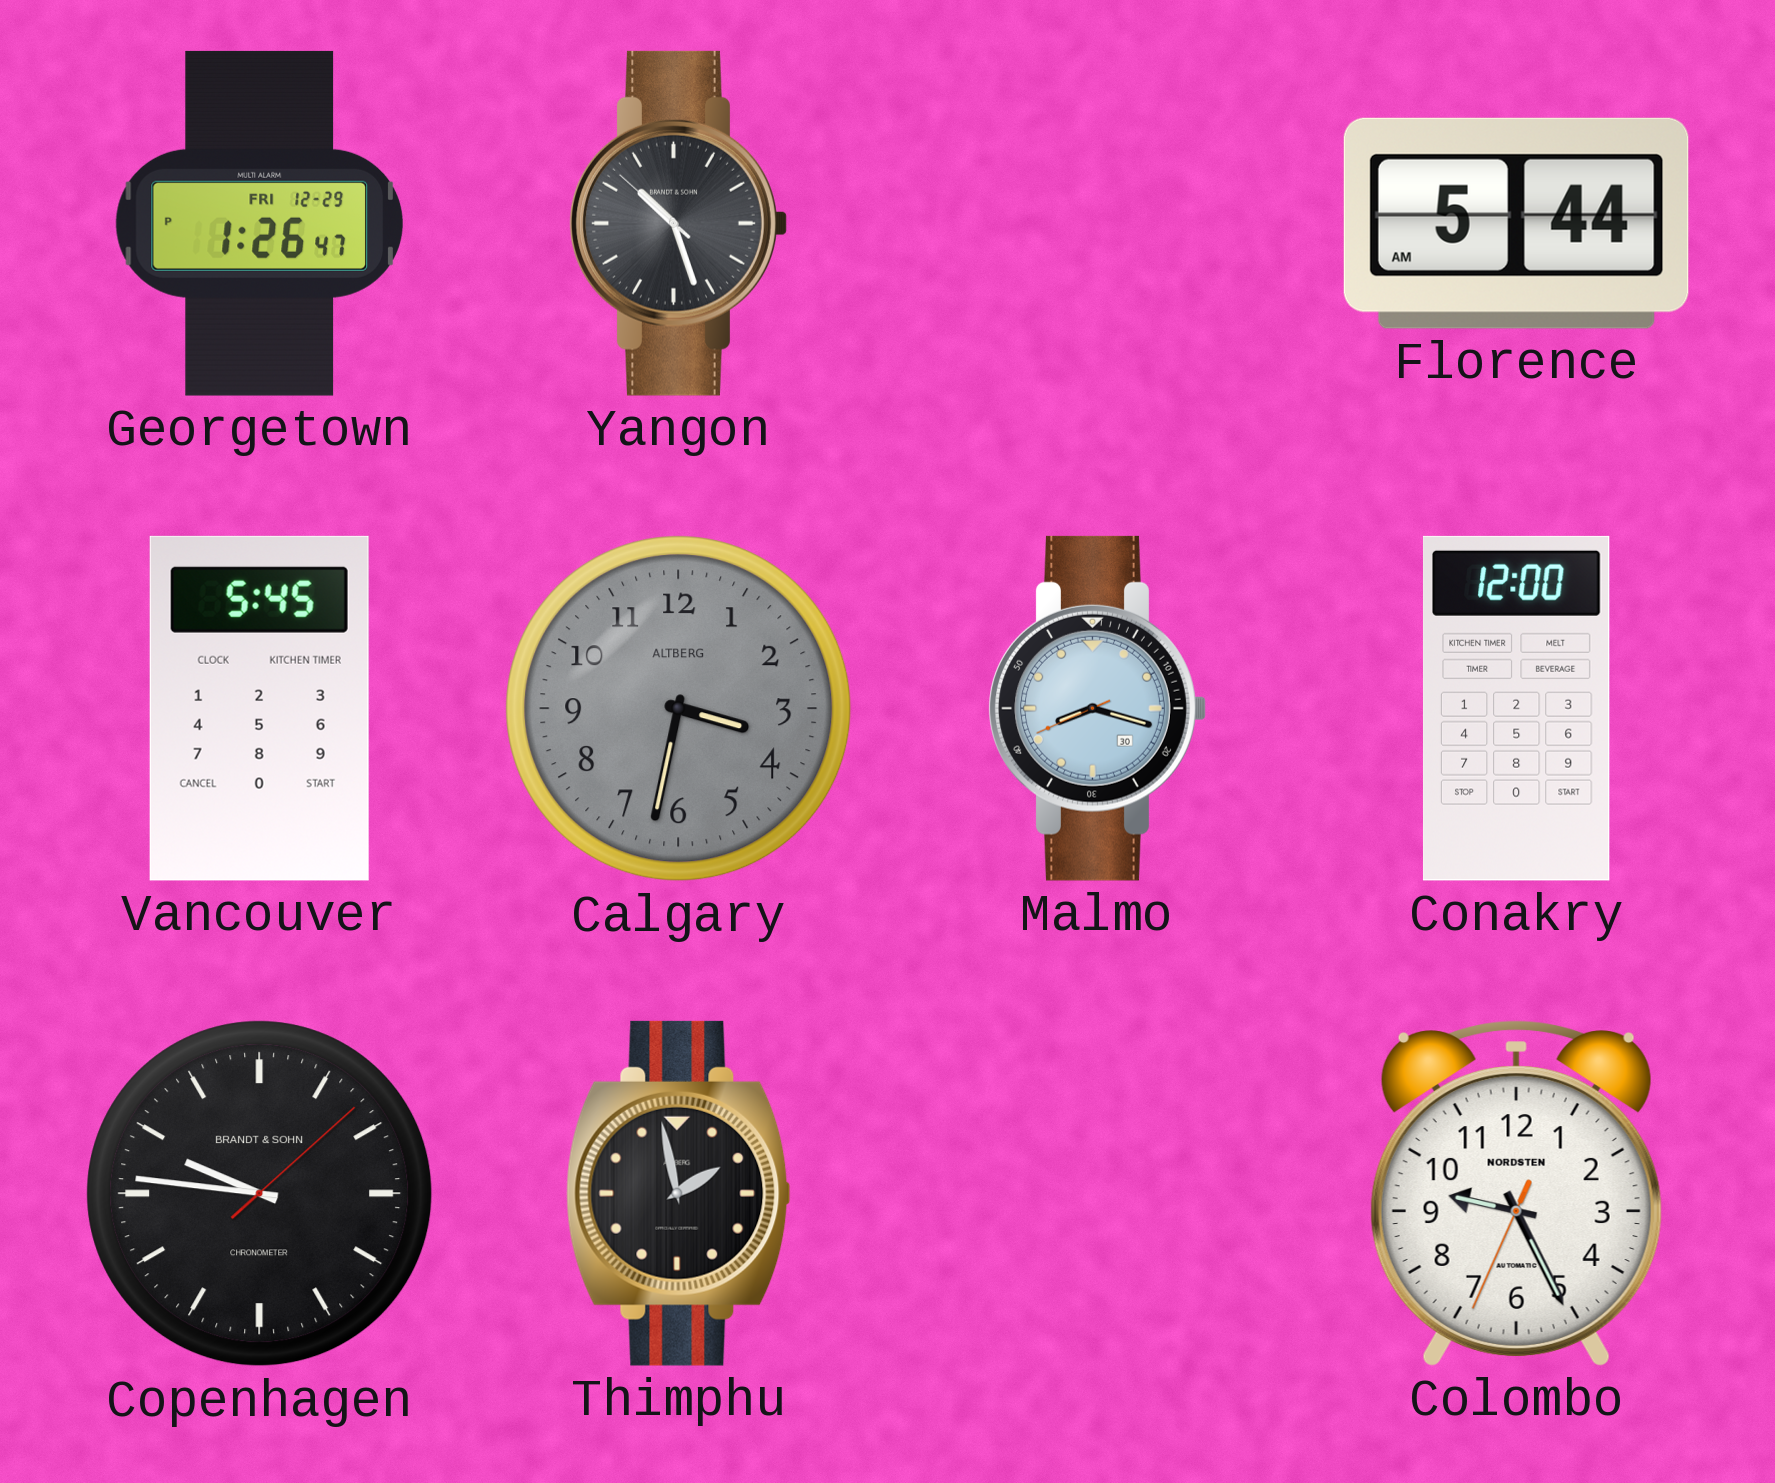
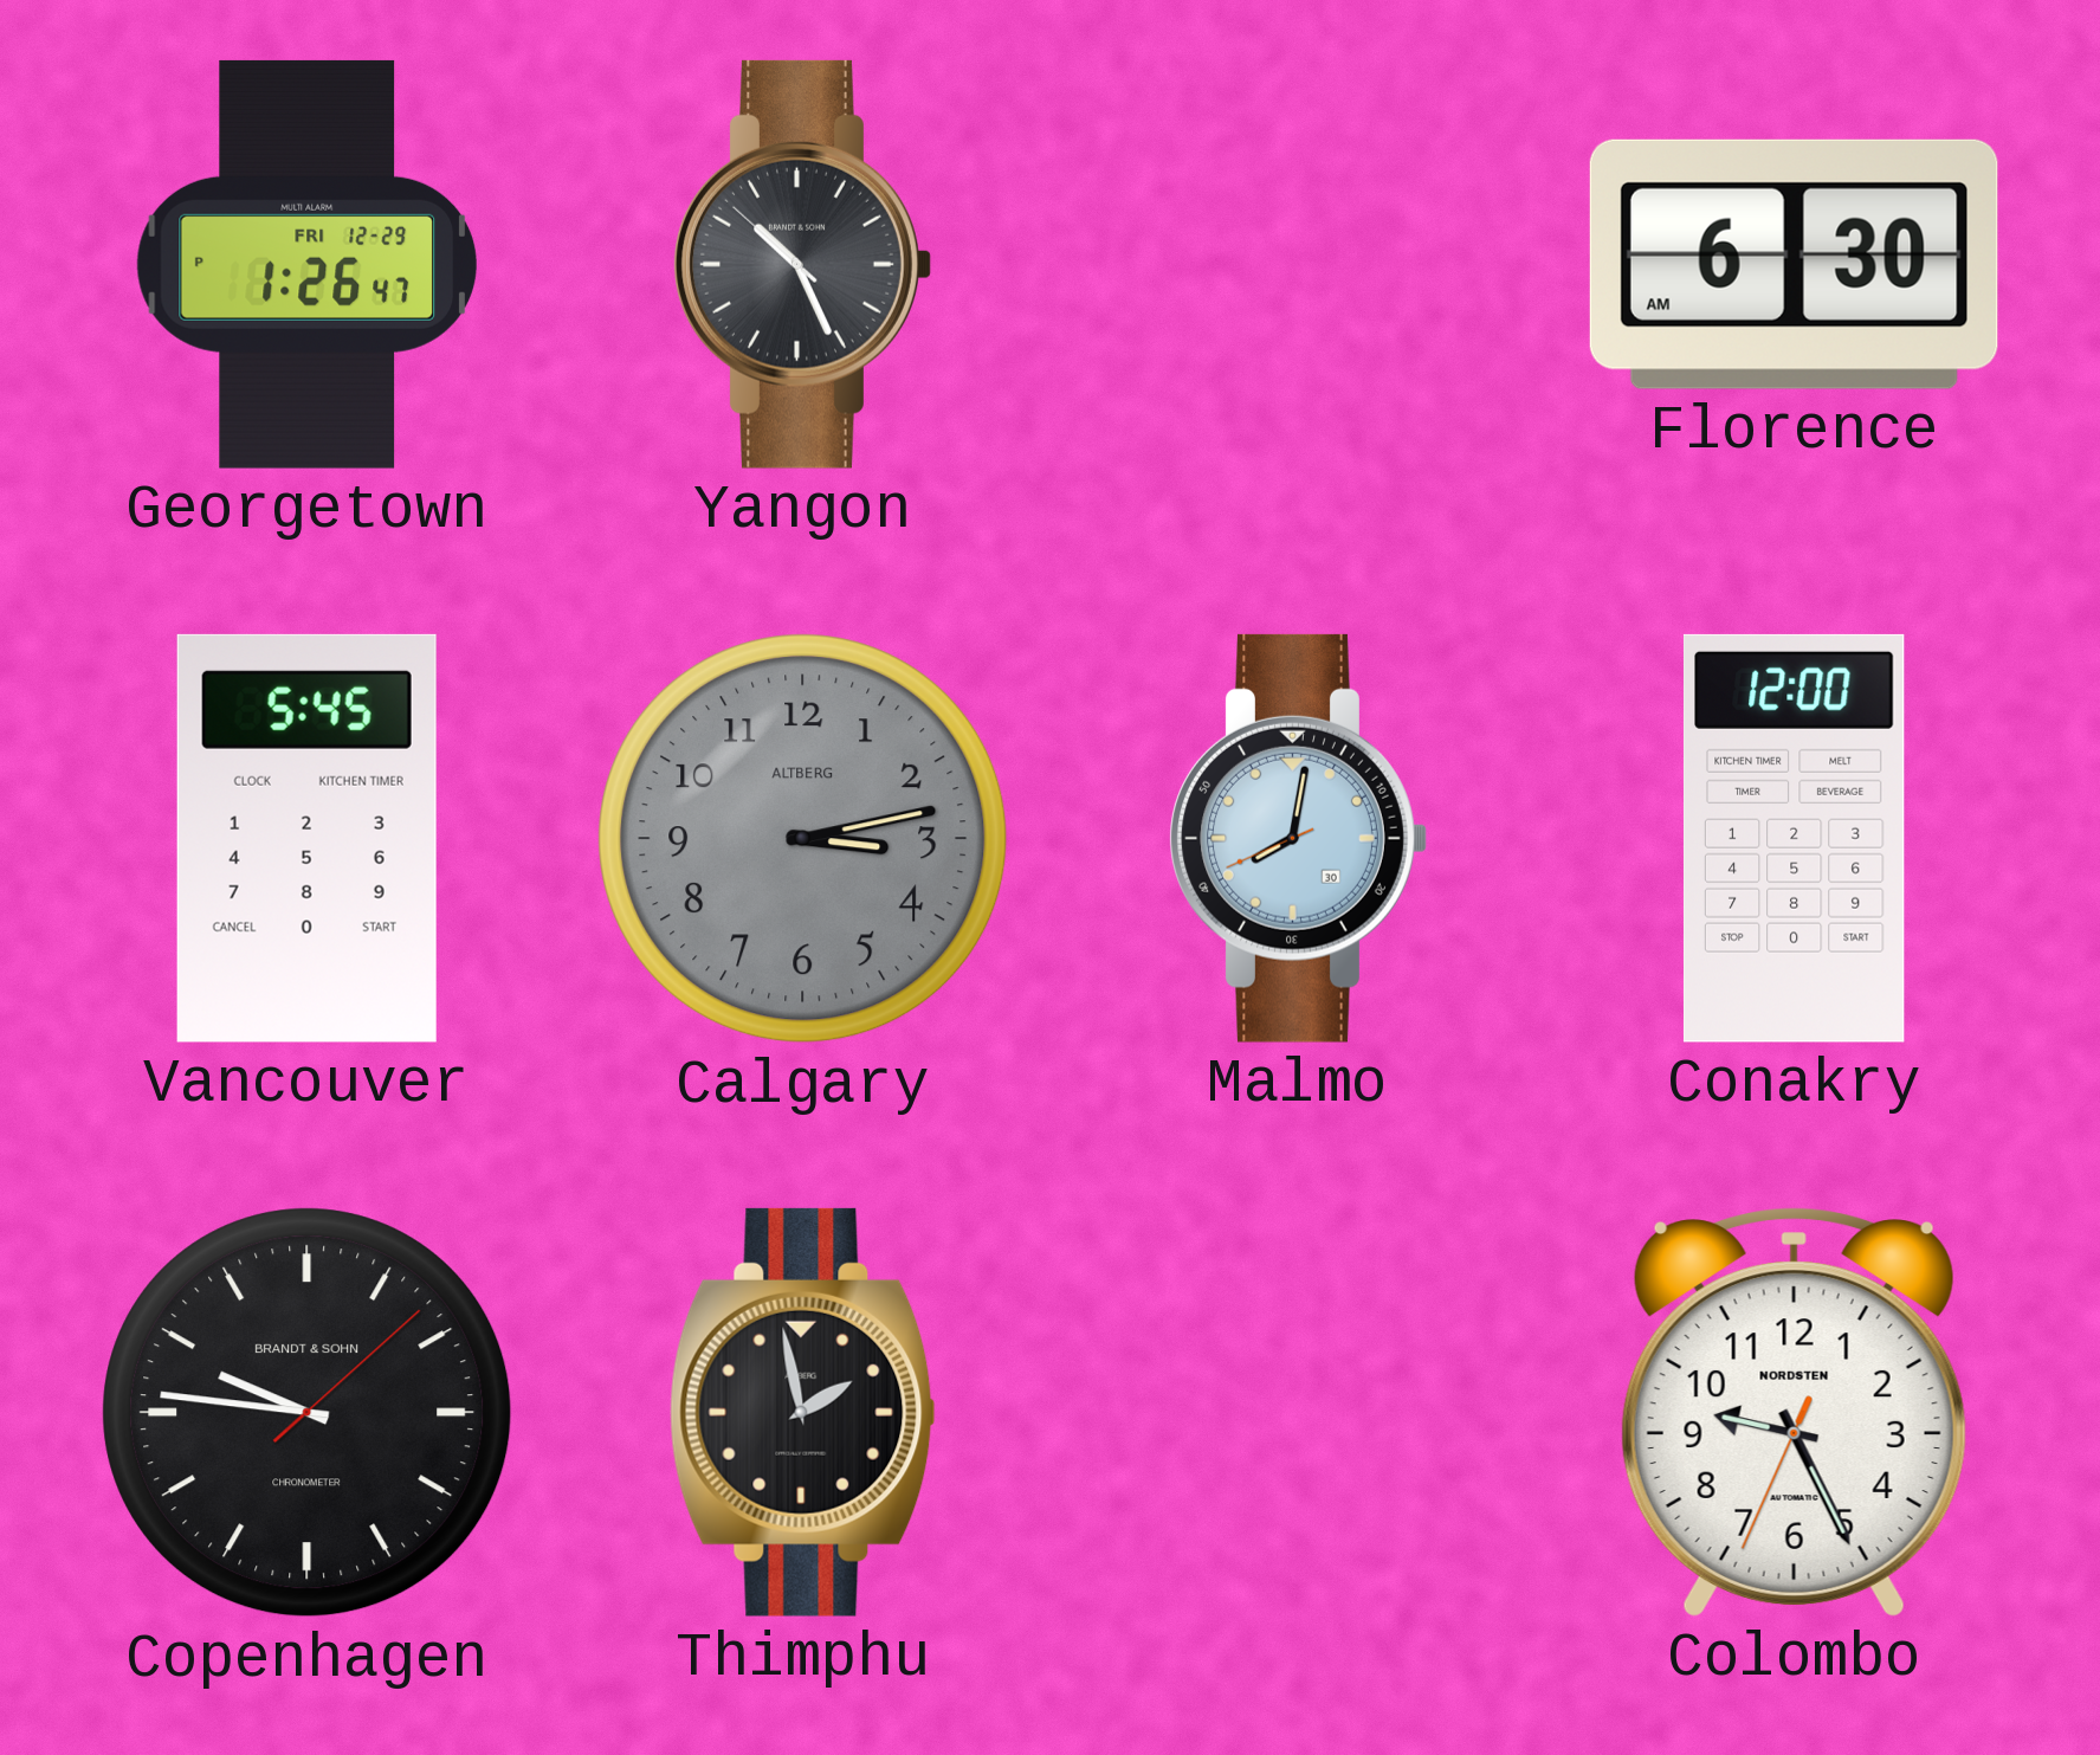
Yangon: 10:26 -> 10:25
Florence: 5:44 -> 6:30
Calgary: 3:32 -> 3:13
Malmo: 8:17 -> 8:01
